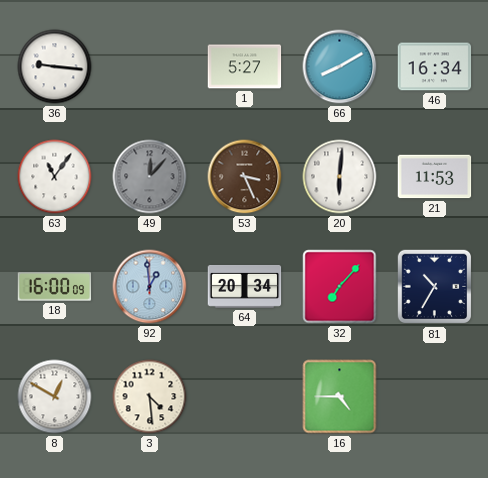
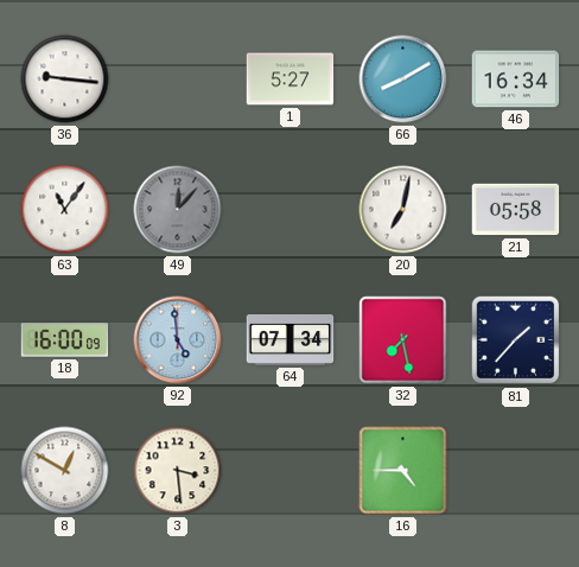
53: 3:26 -> none
20: 6:01 -> 7:02
21: 11:53 -> 05:58
92: 12:59 -> 4:59
64: 20:34 -> 07:34
32: 7:07 -> 7:28
81: 10:35 -> 1:37
3: 4:29 -> 3:29
